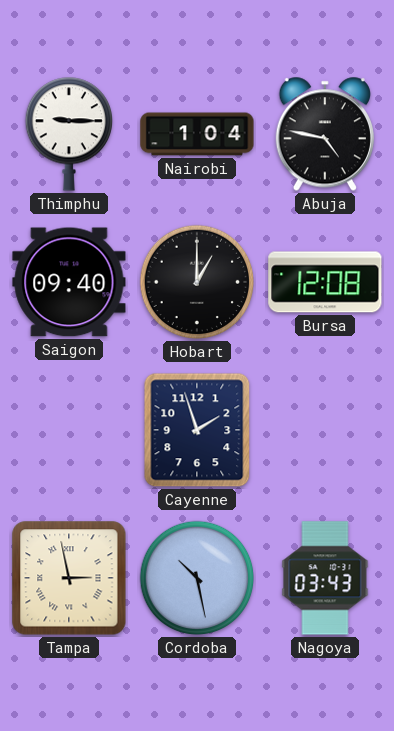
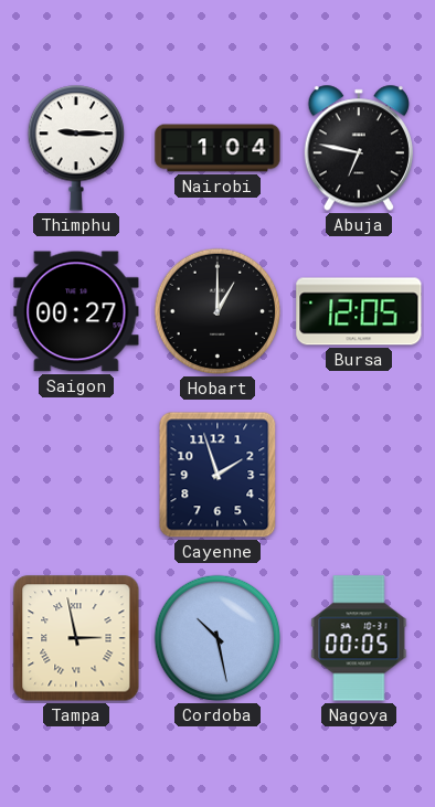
Abuja: 4:47 -> 6:47
Saigon: 09:40 -> 00:27
Bursa: 12:08 -> 12:05
Nagoya: 03:43 -> 00:05
